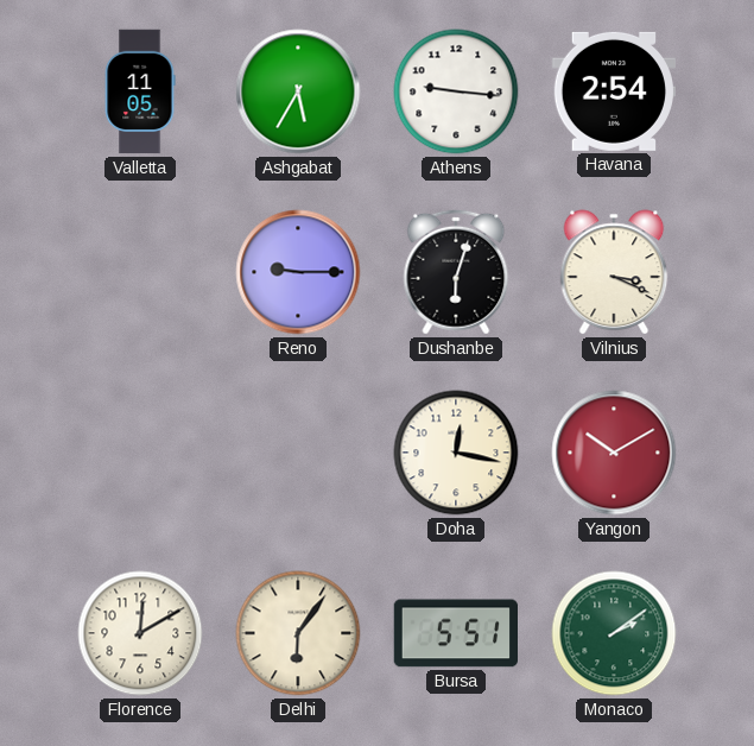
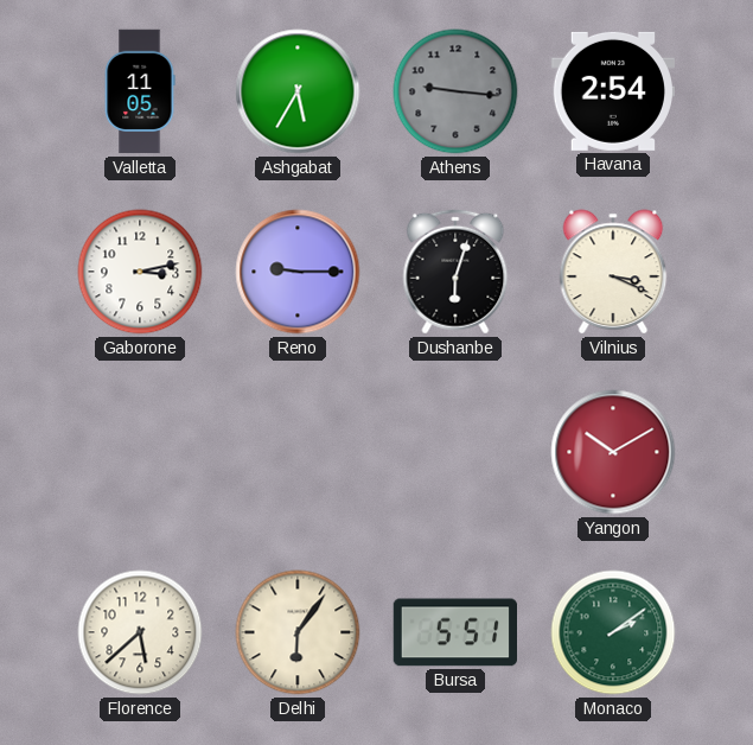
Athens dial: white -> grey
Gaborone: none -> 3:13
Doha: 12:17 -> none
Florence: 12:10 -> 5:38
